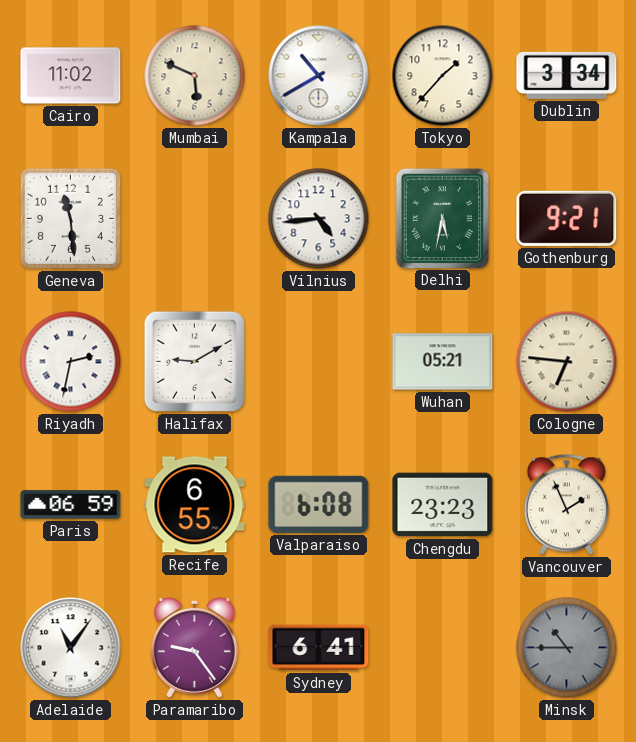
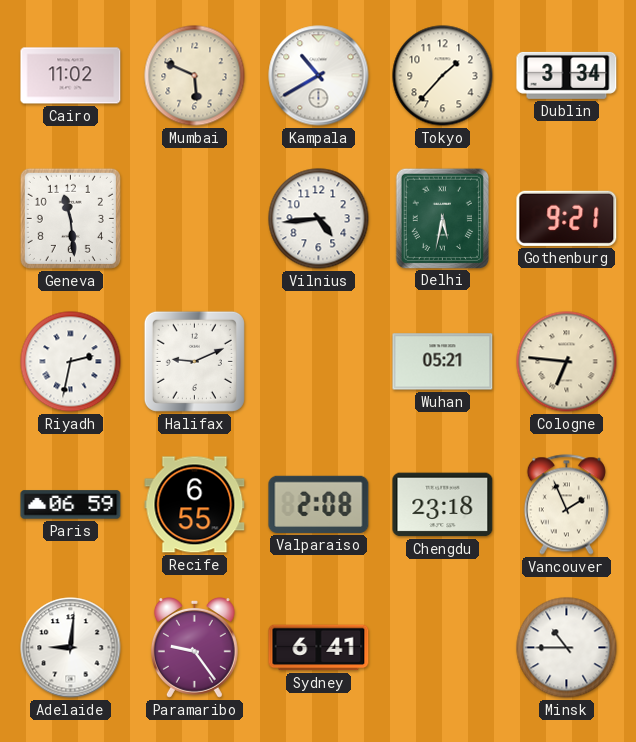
Halifax: 9:10 -> 9:11
Valparaiso: 6:08 -> 2:08
Chengdu: 23:23 -> 23:18
Adelaide: 11:06 -> 9:01
Minsk dial: grey -> white
